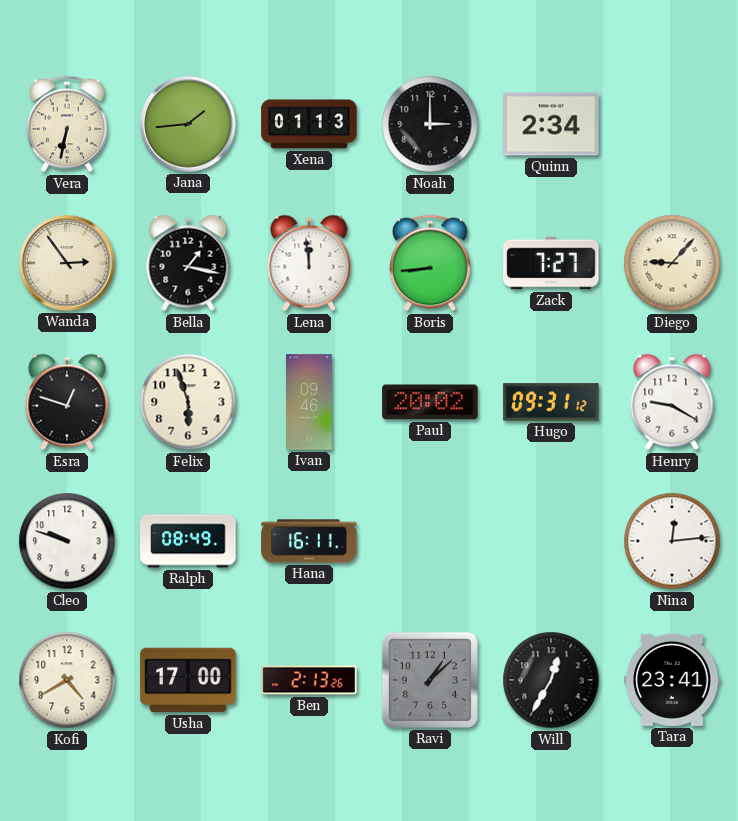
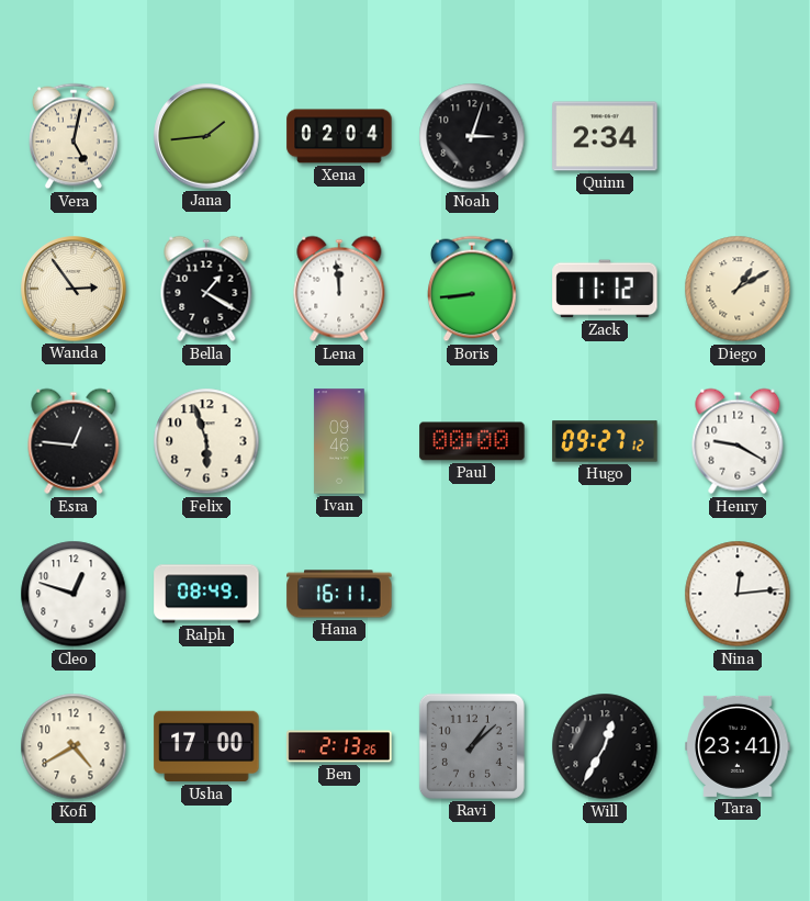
Vera: 6:32 -> 5:02
Xena: 01:13 -> 02:04
Noah: 3:00 -> 3:03
Bella: 1:17 -> 1:20
Zack: 7:27 -> 11:12
Diego: 9:07 -> 1:10
Esra: 12:48 -> 12:46
Paul: 20:02 -> 00:00
Hugo: 09:31 -> 09:27
Cleo: 9:48 -> 12:48
